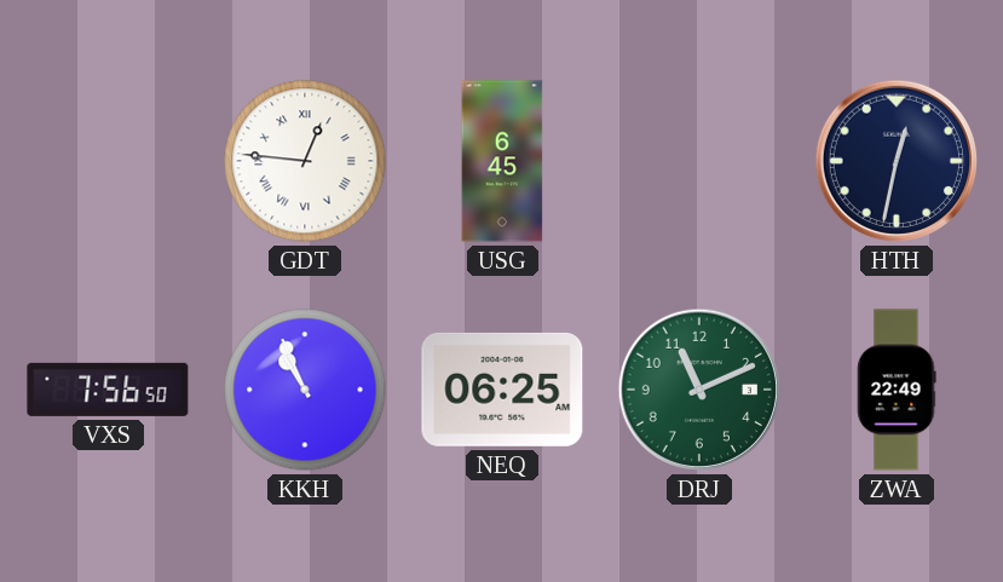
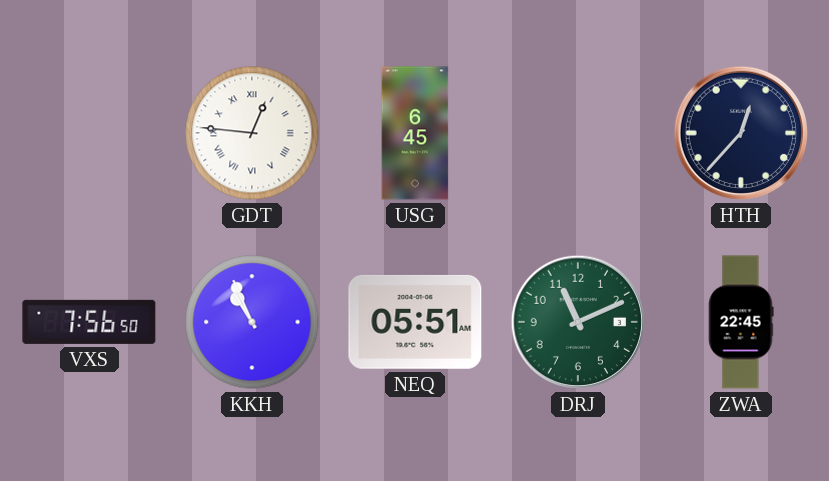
HTH: 12:32 -> 12:37
NEQ: 06:25 -> 05:51
ZWA: 22:49 -> 22:45
